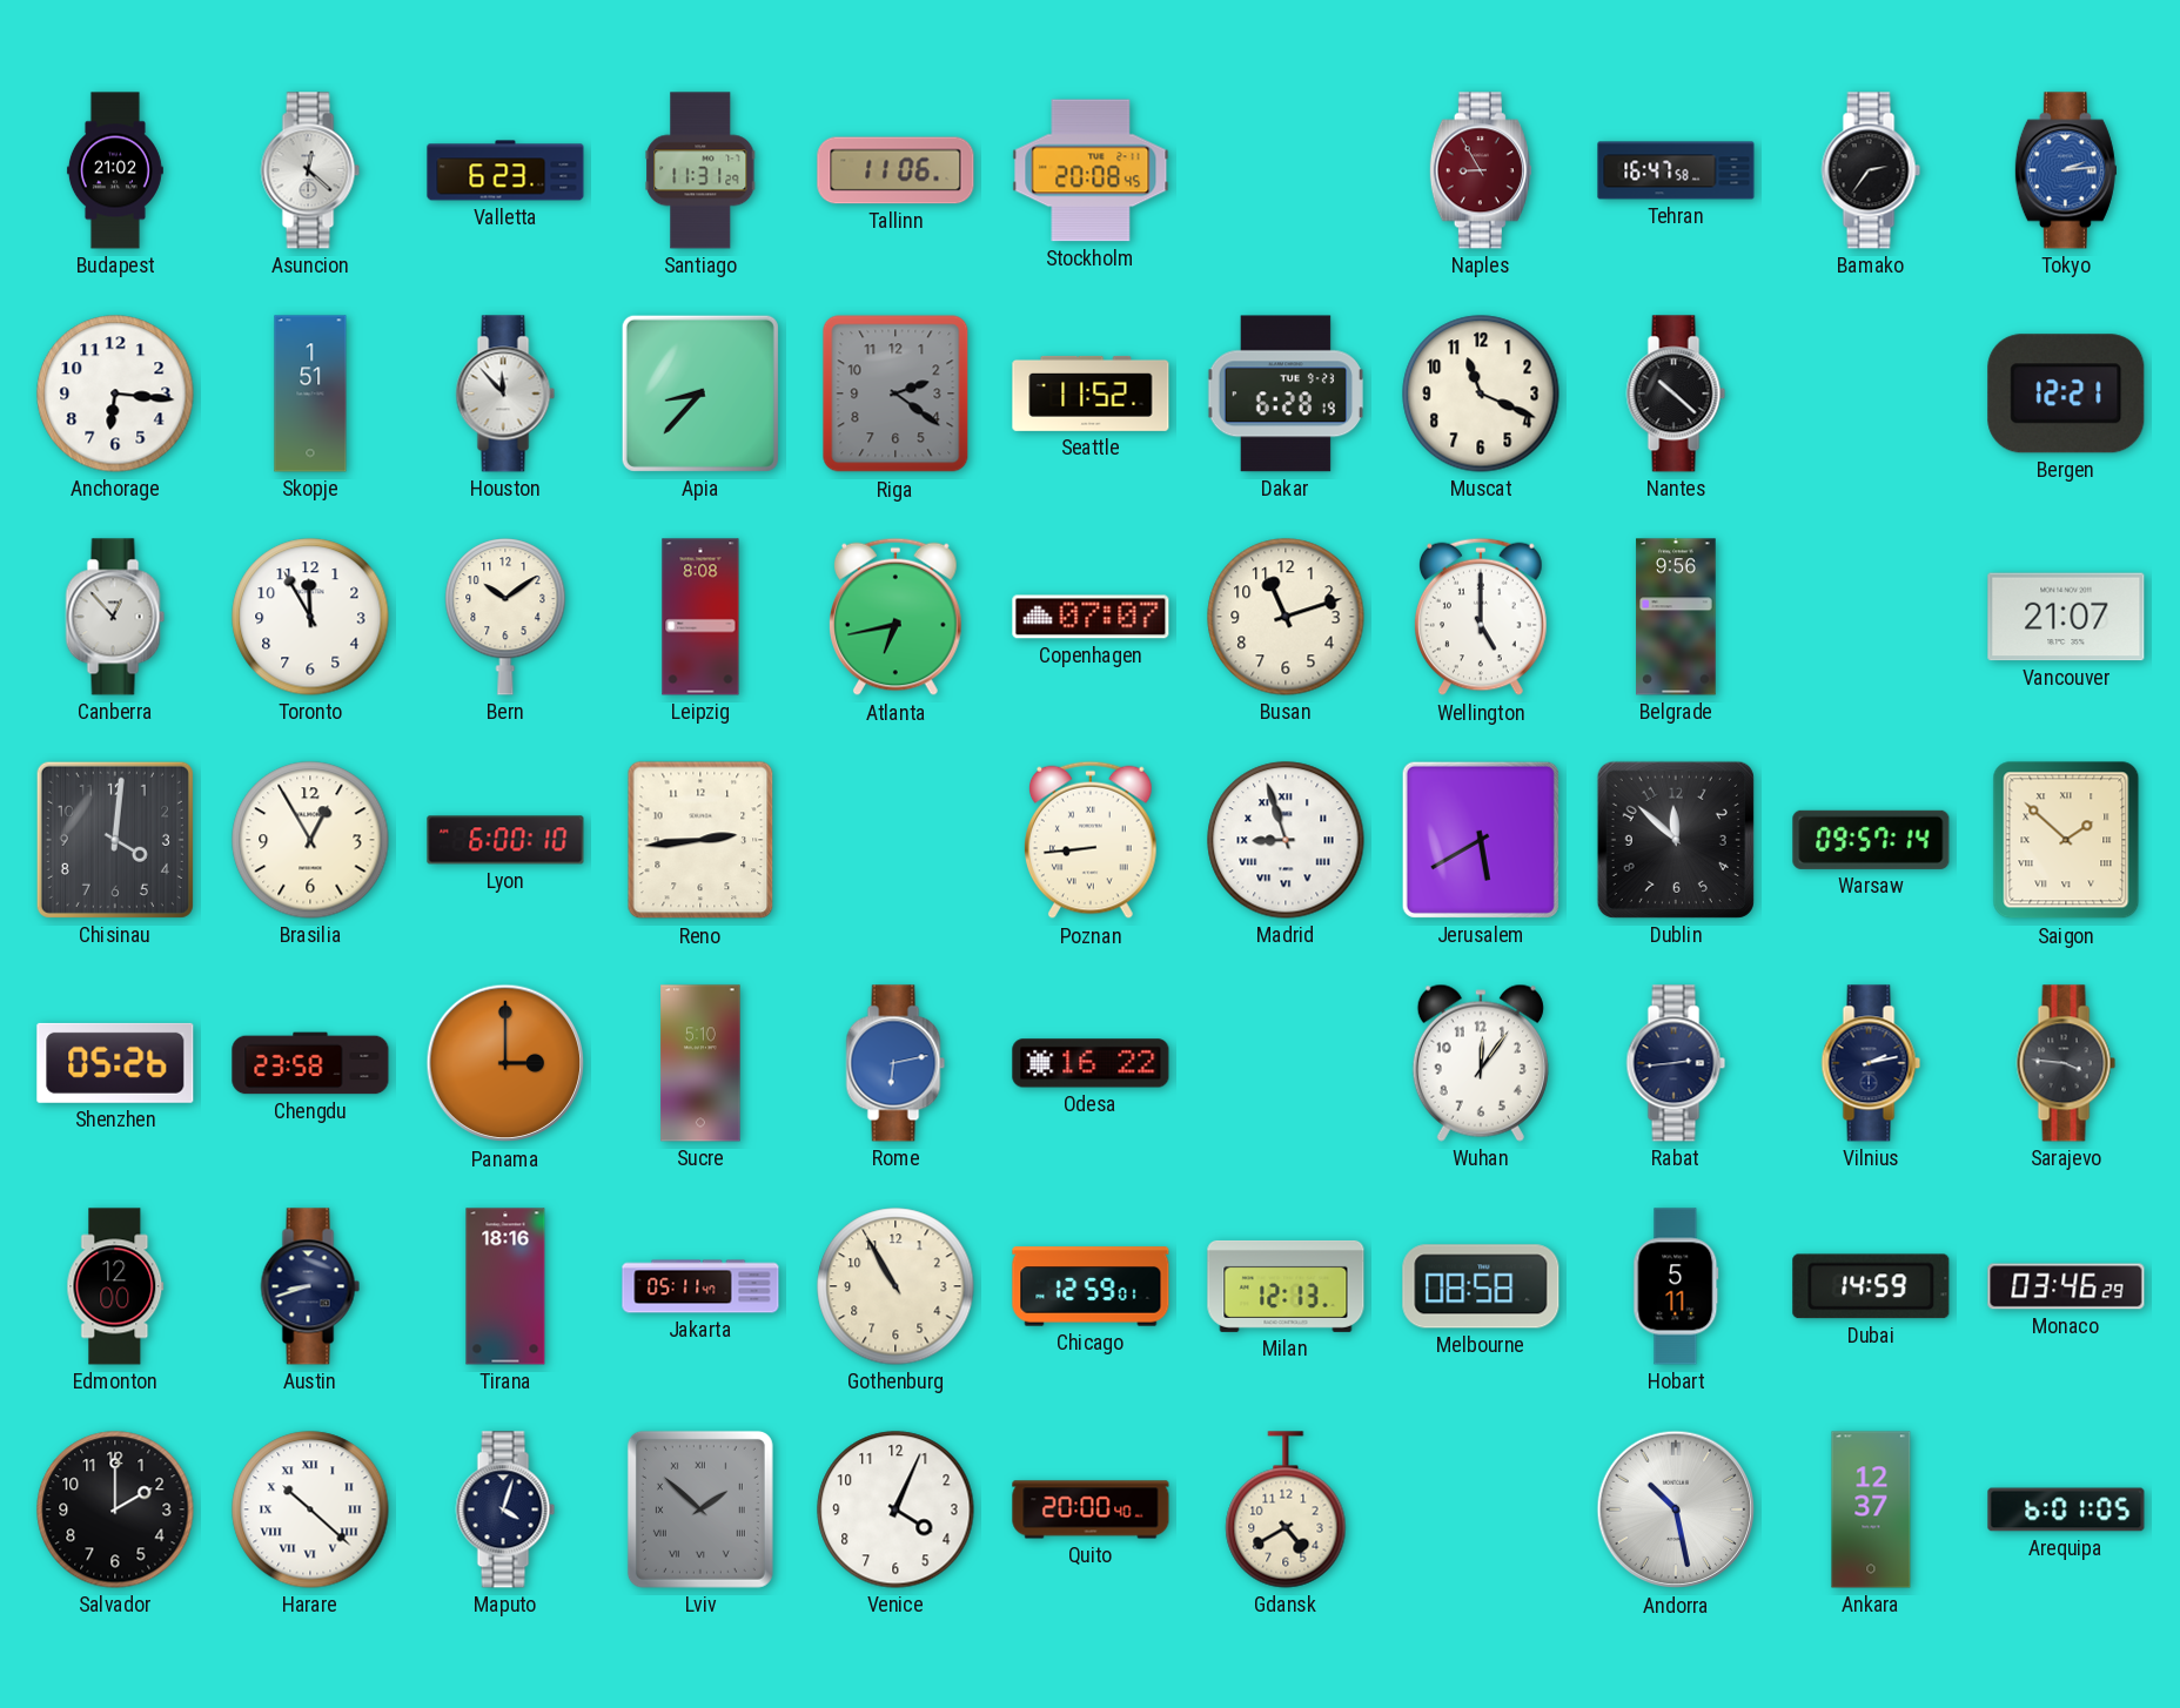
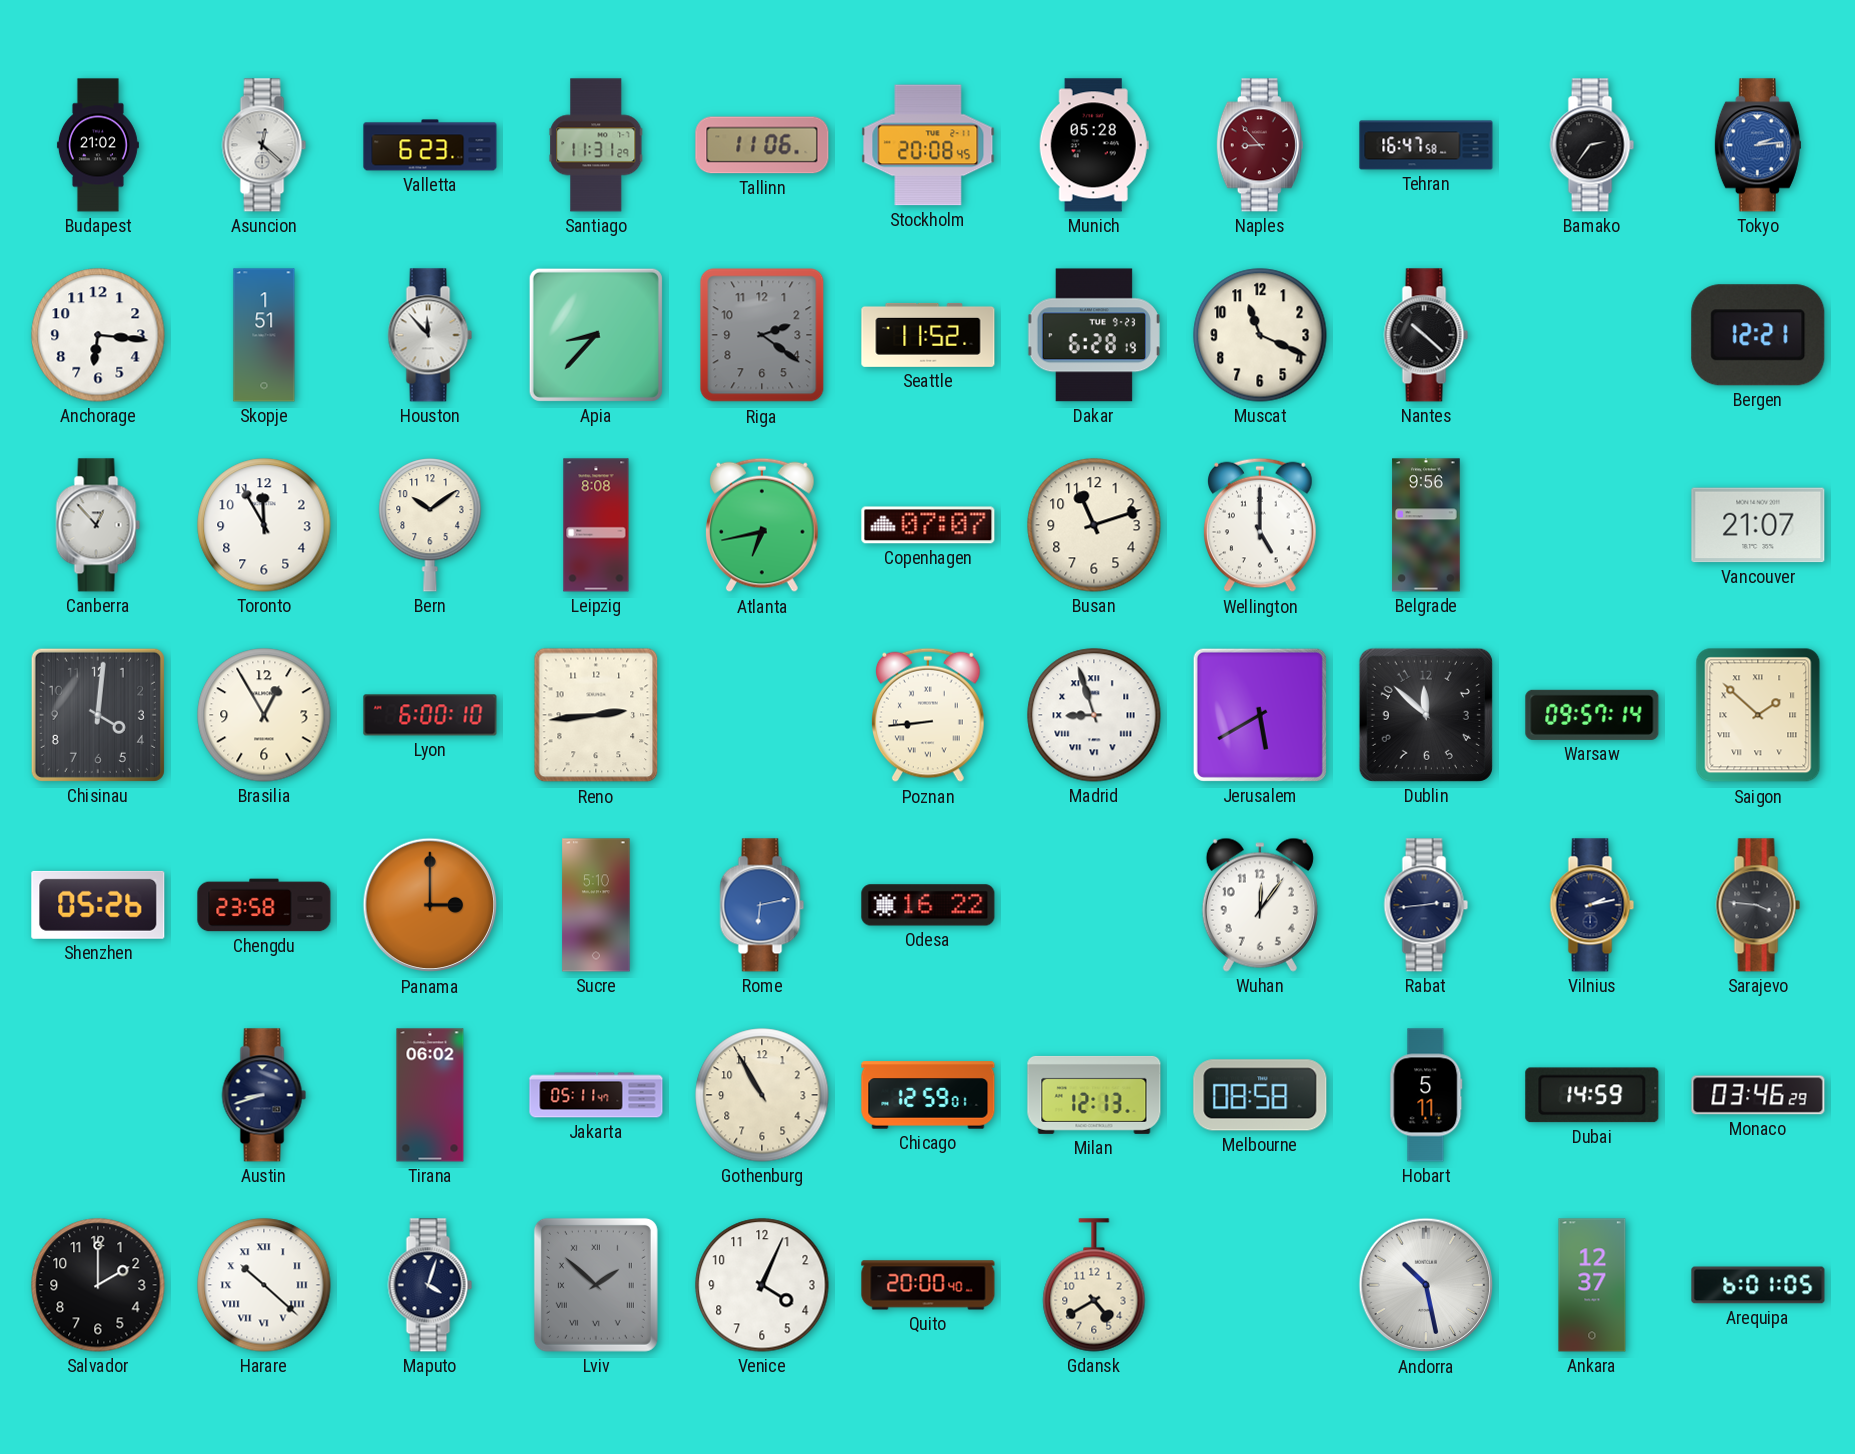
Munich: none -> 05:28
Naples: 8:55 -> 8:53
Edmonton: 12:00 -> none
Tirana: 18:16 -> 06:02
